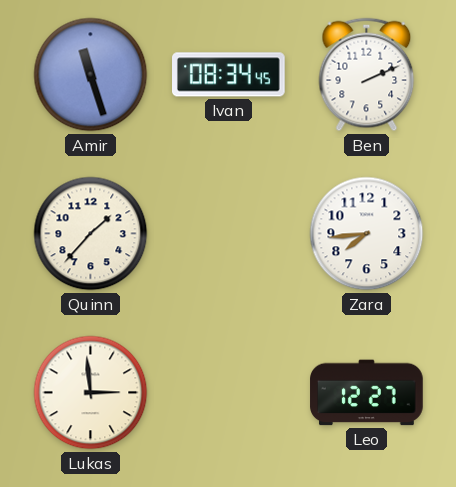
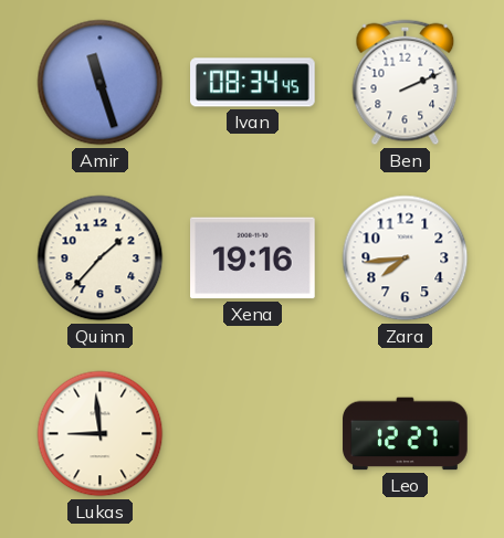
Xena: none -> 19:16
Lukas: 2:59 -> 8:59
